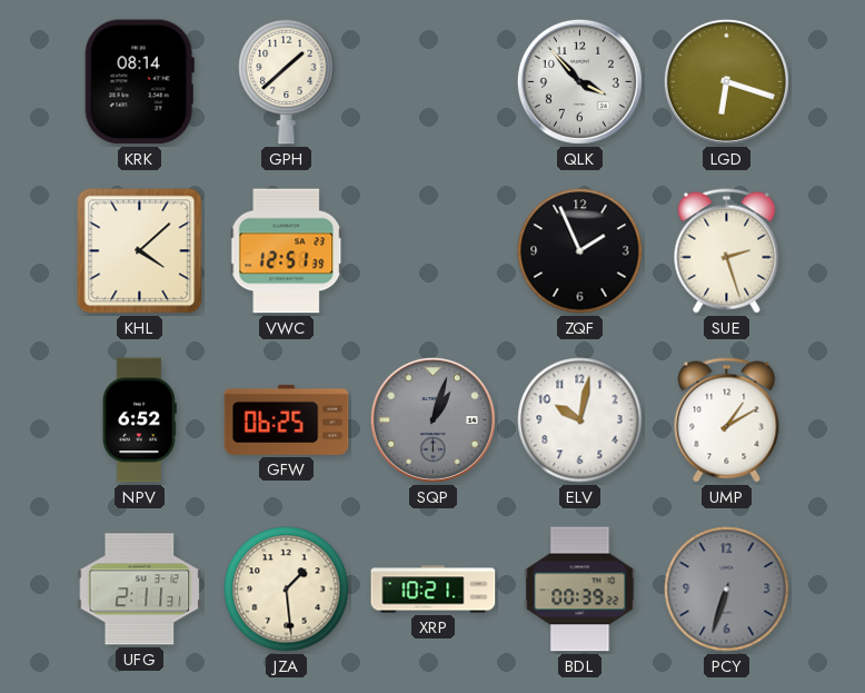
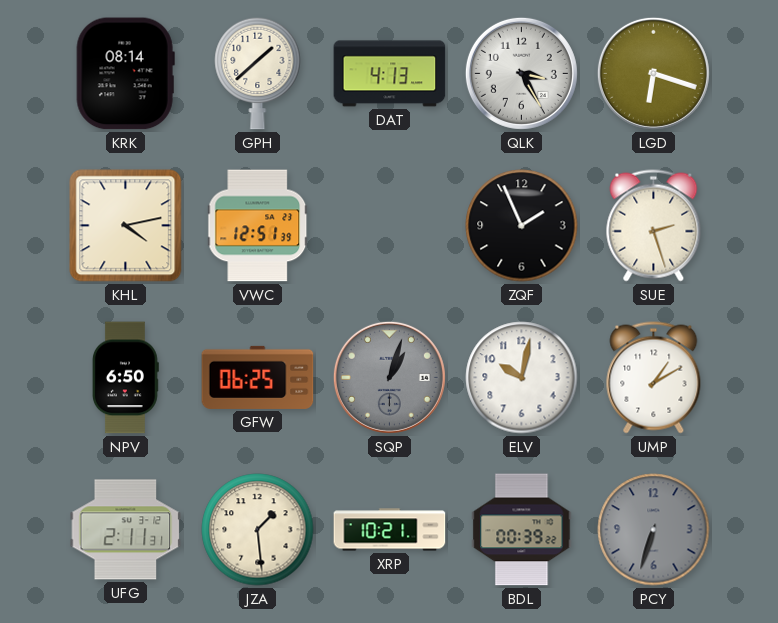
DAT: none -> 4:13
QLK: 3:53 -> 3:25
KHL: 4:08 -> 4:13
NPV: 6:52 -> 6:50
